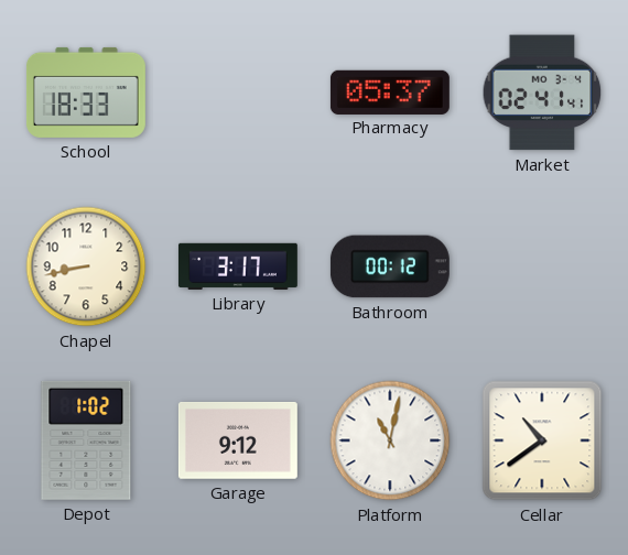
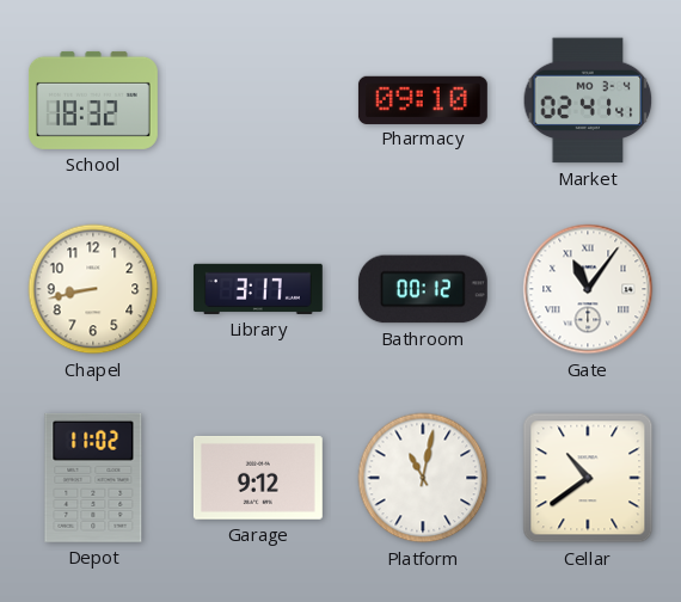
School: 18:33 -> 18:32
Pharmacy: 05:37 -> 09:10
Gate: none -> 11:06
Depot: 1:02 -> 11:02
